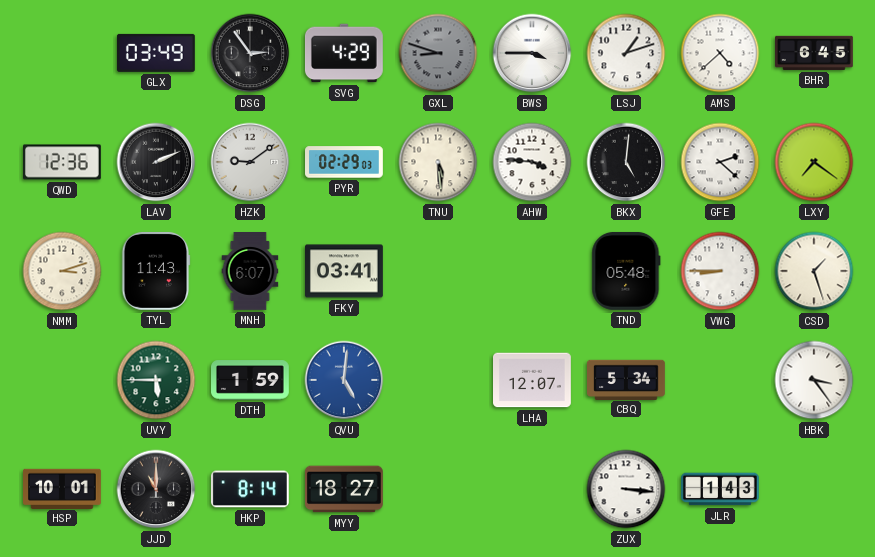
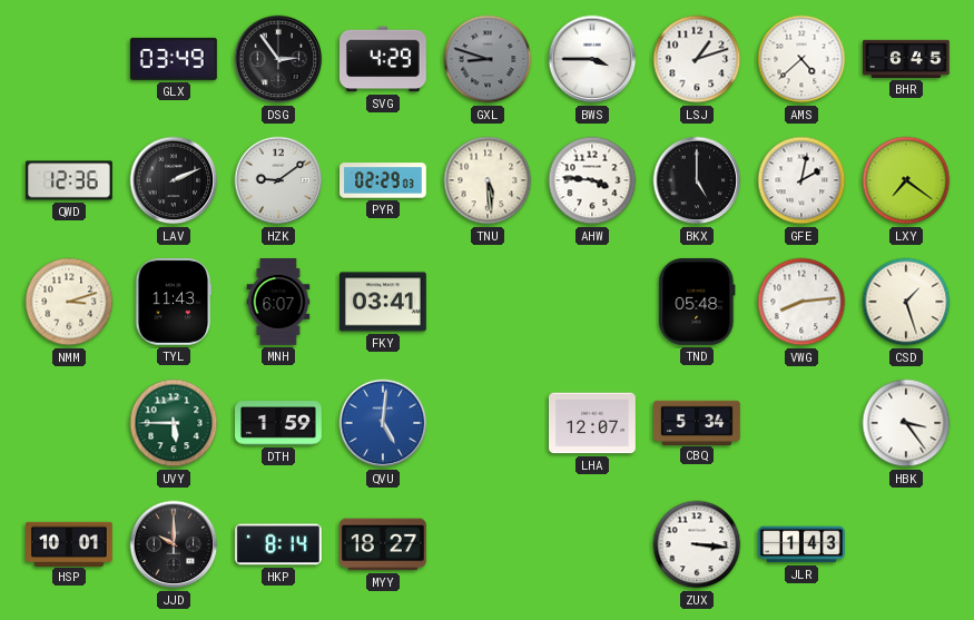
BKX: 5:01 -> 5:00
GFE: 2:22 -> 2:02
VWG: 8:45 -> 8:14
JJD: 11:00 -> 10:00
